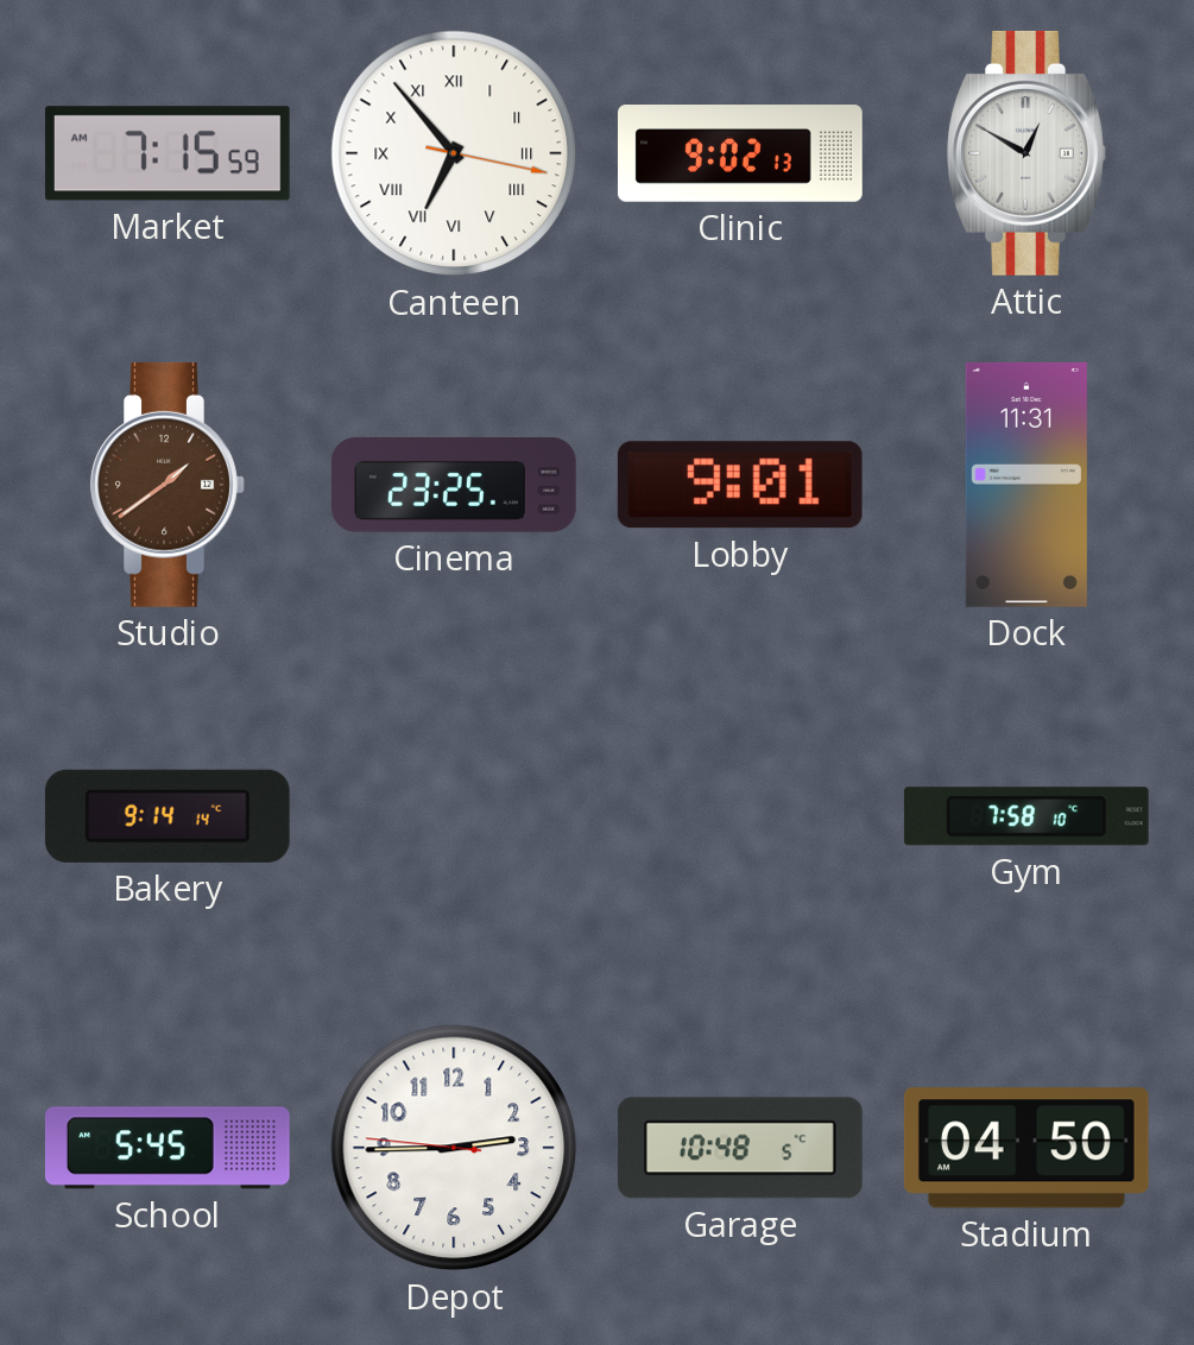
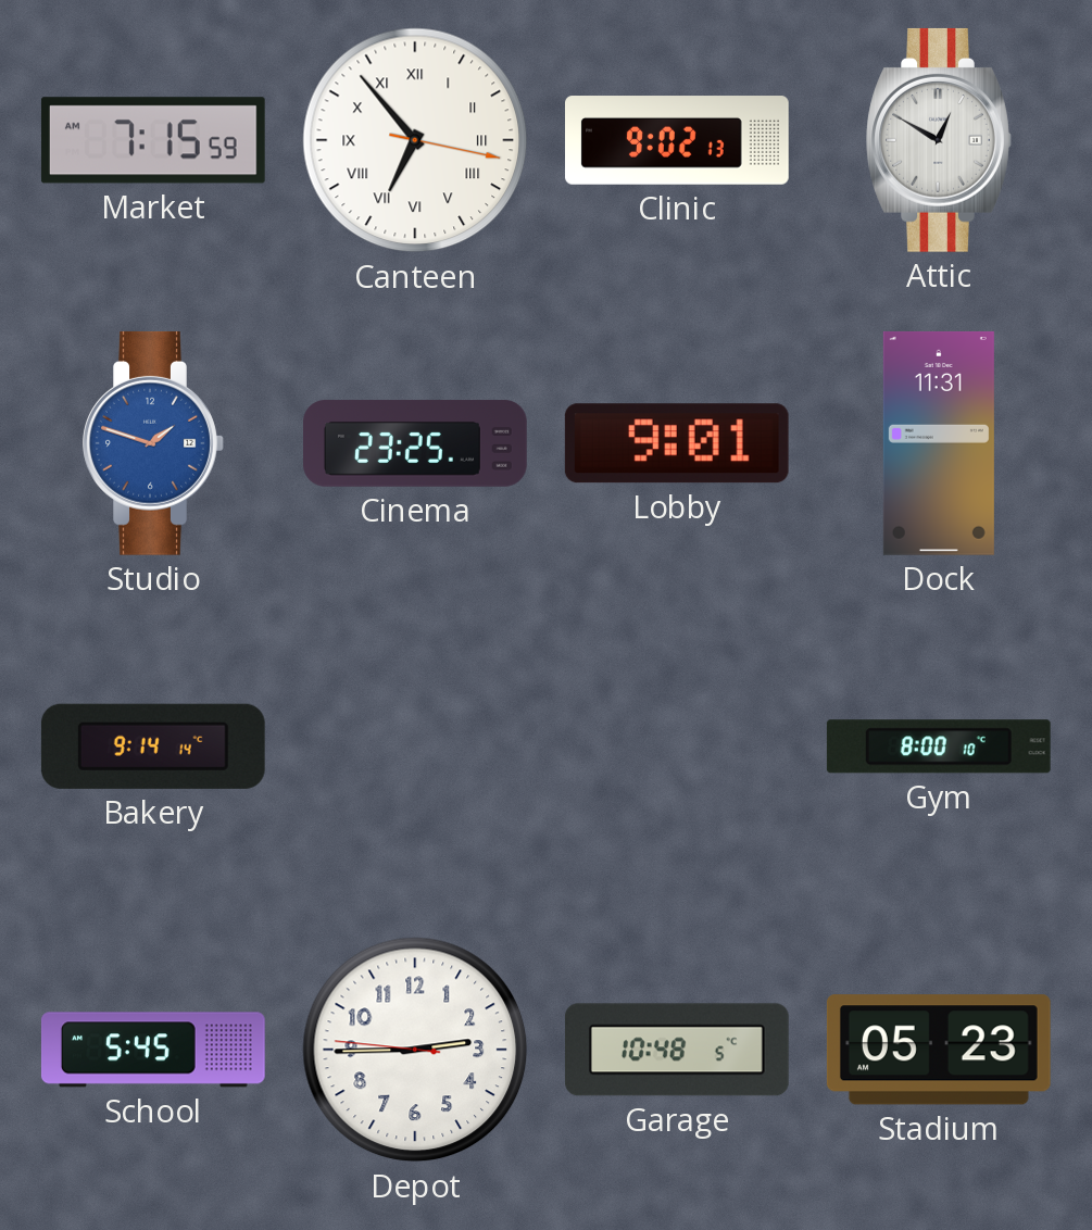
Studio: 1:39 -> 1:48
Studio dial: brown -> blue
Gym: 7:58 -> 8:00
Stadium: 04:50 -> 05:23
